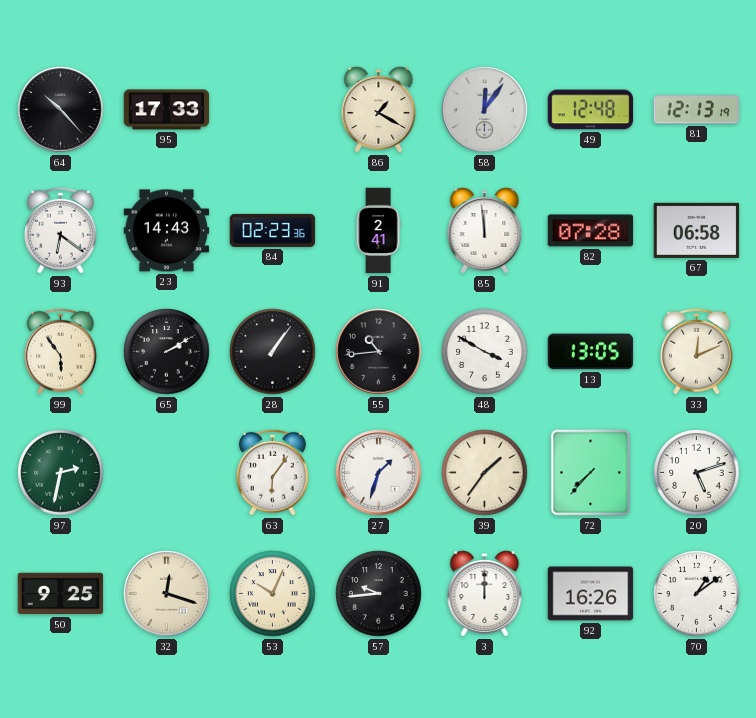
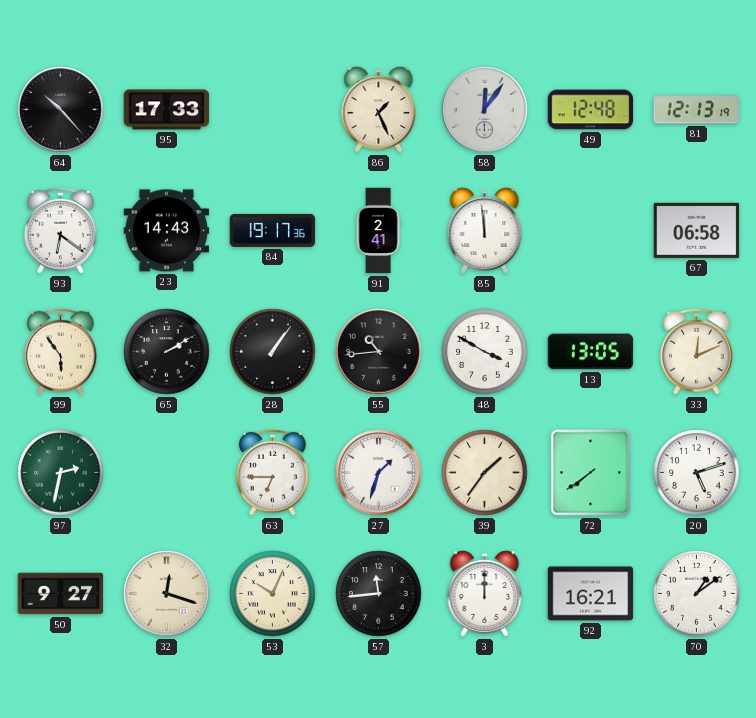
86: 1:20 -> 1:26
84: 02:23 -> 19:17
82: 07:28 -> none
63: 6:06 -> 6:45
72: 7:37 -> 7:39
50: 9:25 -> 9:27
57: 9:44 -> 11:44
92: 16:26 -> 16:21
